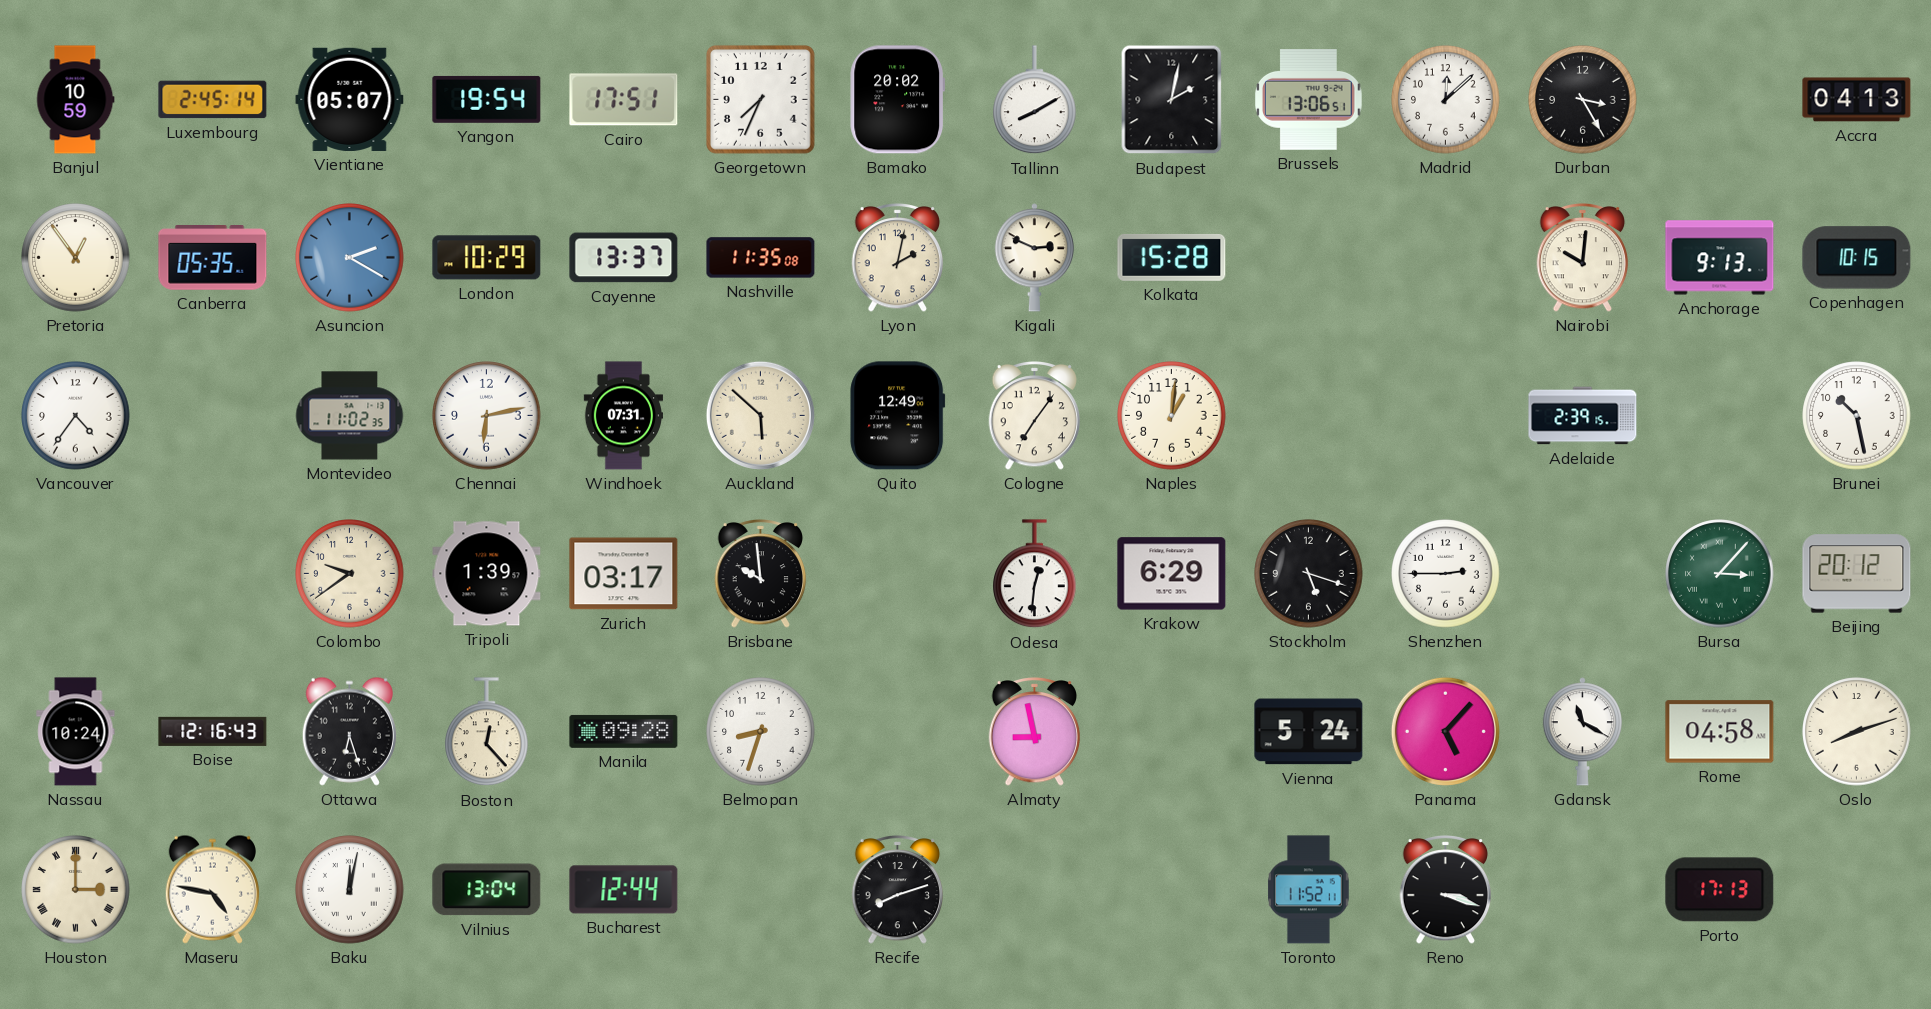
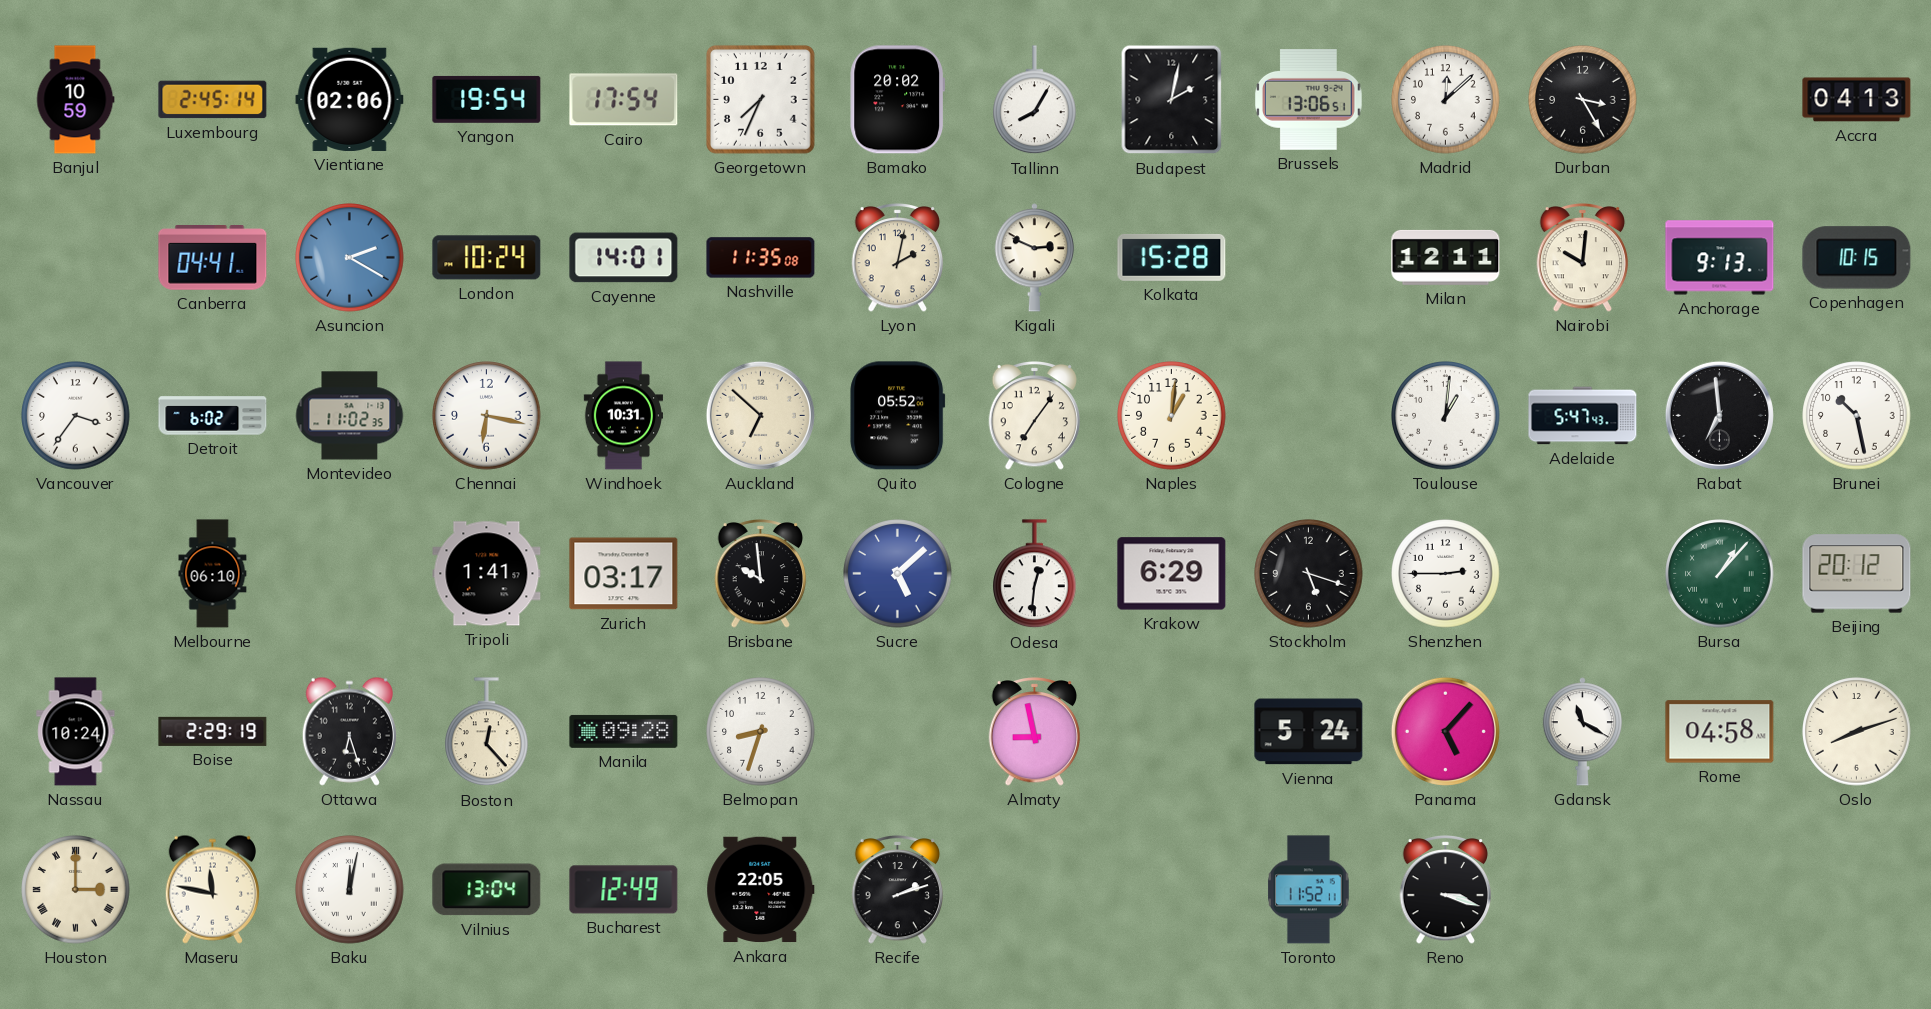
Vientiane: 05:07 -> 02:06
Cairo: 17:51 -> 17:54
Tallinn: 8:10 -> 8:05
Pretoria: 12:54 -> none
Canberra: 05:35 -> 04:41
London: 10:29 -> 10:24
Cayenne: 13:37 -> 14:01
Milan: none -> 12:11
Vancouver: 4:36 -> 3:36
Detroit: none -> 6:02
Chennai: 6:13 -> 6:17
Windhoek: 07:31 -> 10:31
Auckland: 5:52 -> 6:52
Quito: 12:49 -> 05:52
Toulouse: none -> 1:01
Adelaide: 2:39 -> 5:47
Rabat: none -> 6:59
Melbourne: none -> 06:10
Colombo: 9:39 -> none
Tripoli: 1:39 -> 1:41
Sucre: none -> 5:08
Bursa: 3:07 -> 1:07
Boise: 12:16 -> 2:29
Maseru: 4:47 -> 11:47
Bucharest: 12:44 -> 12:49
Ankara: none -> 22:05
Recife: 8:12 -> 2:12
Porto: 17:13 -> none
